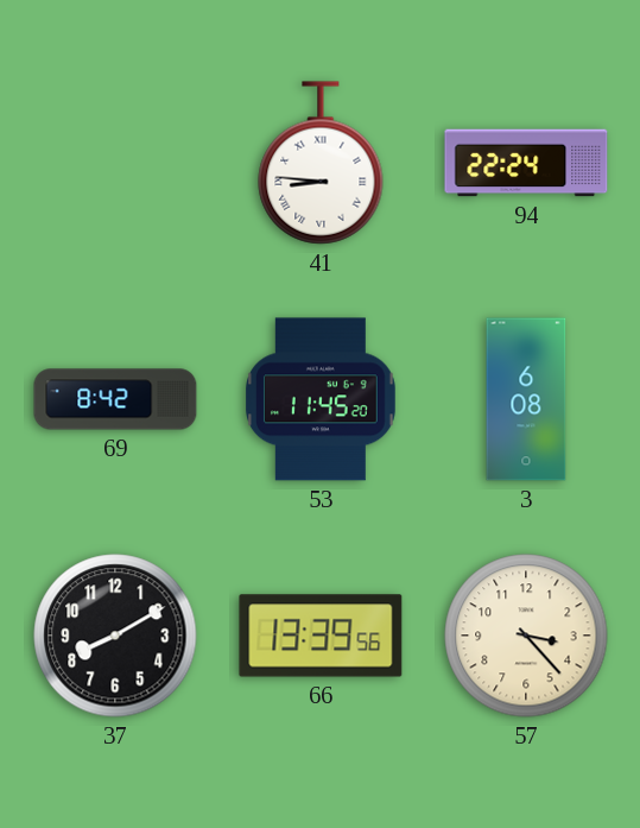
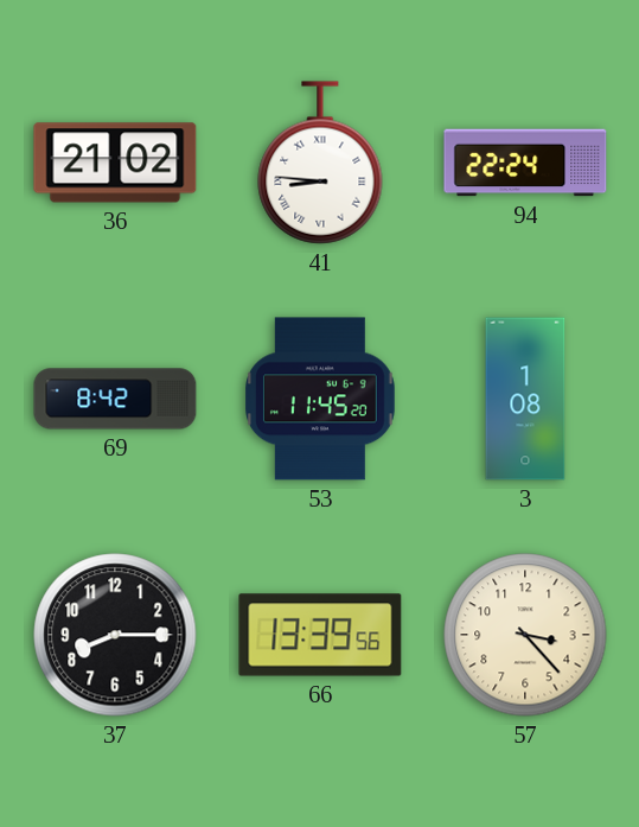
36: none -> 21:02
3: 6:08 -> 1:08
37: 8:10 -> 8:15
